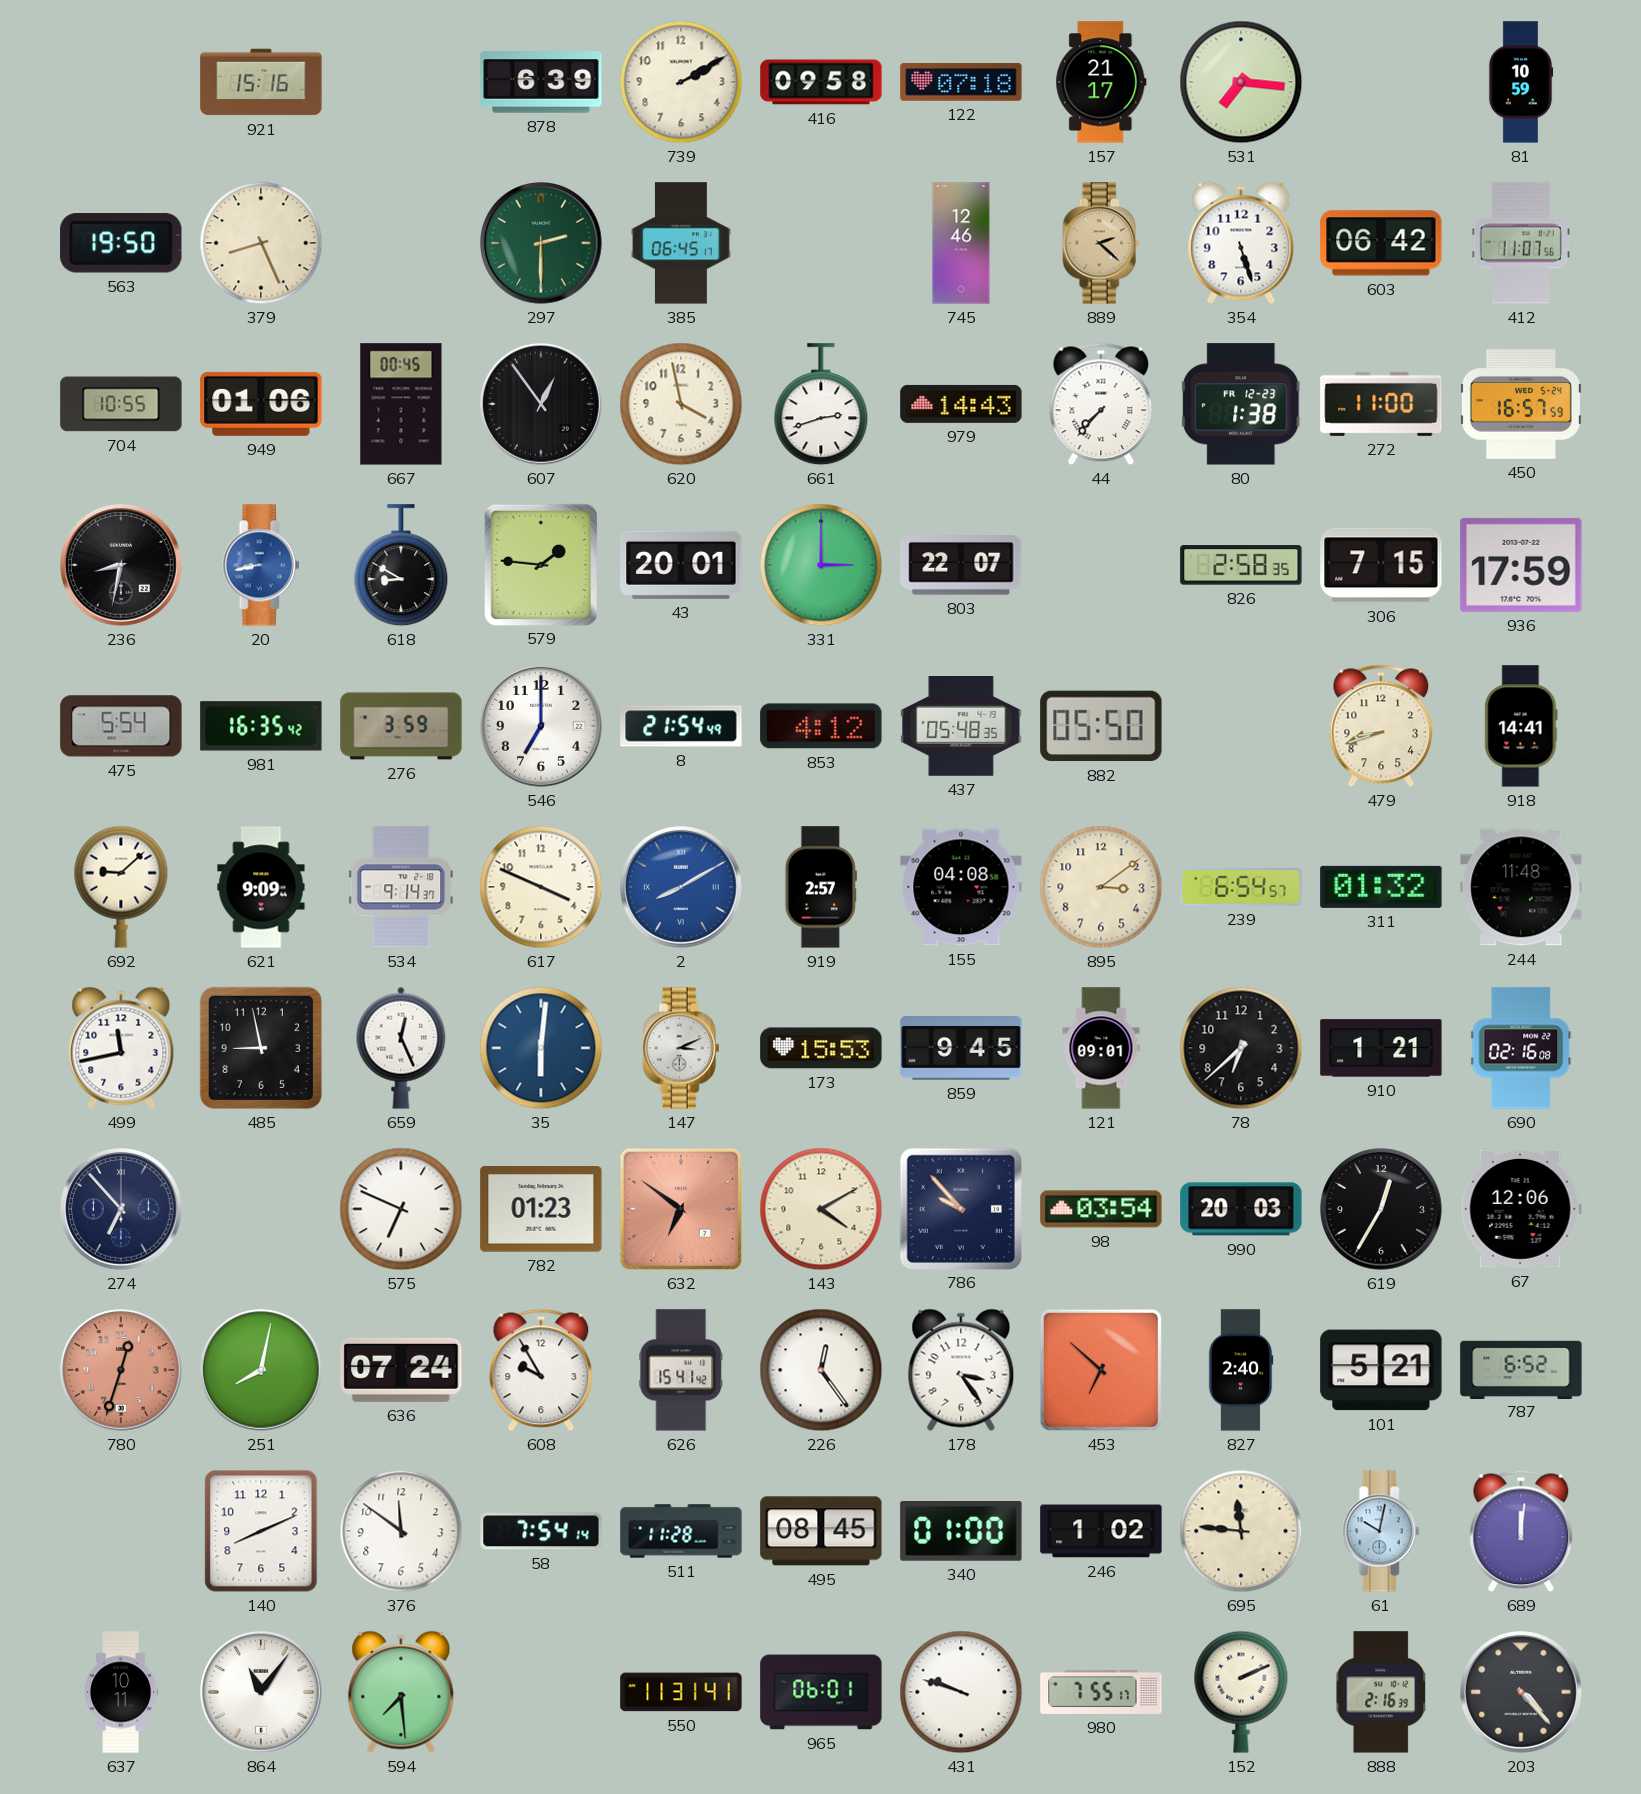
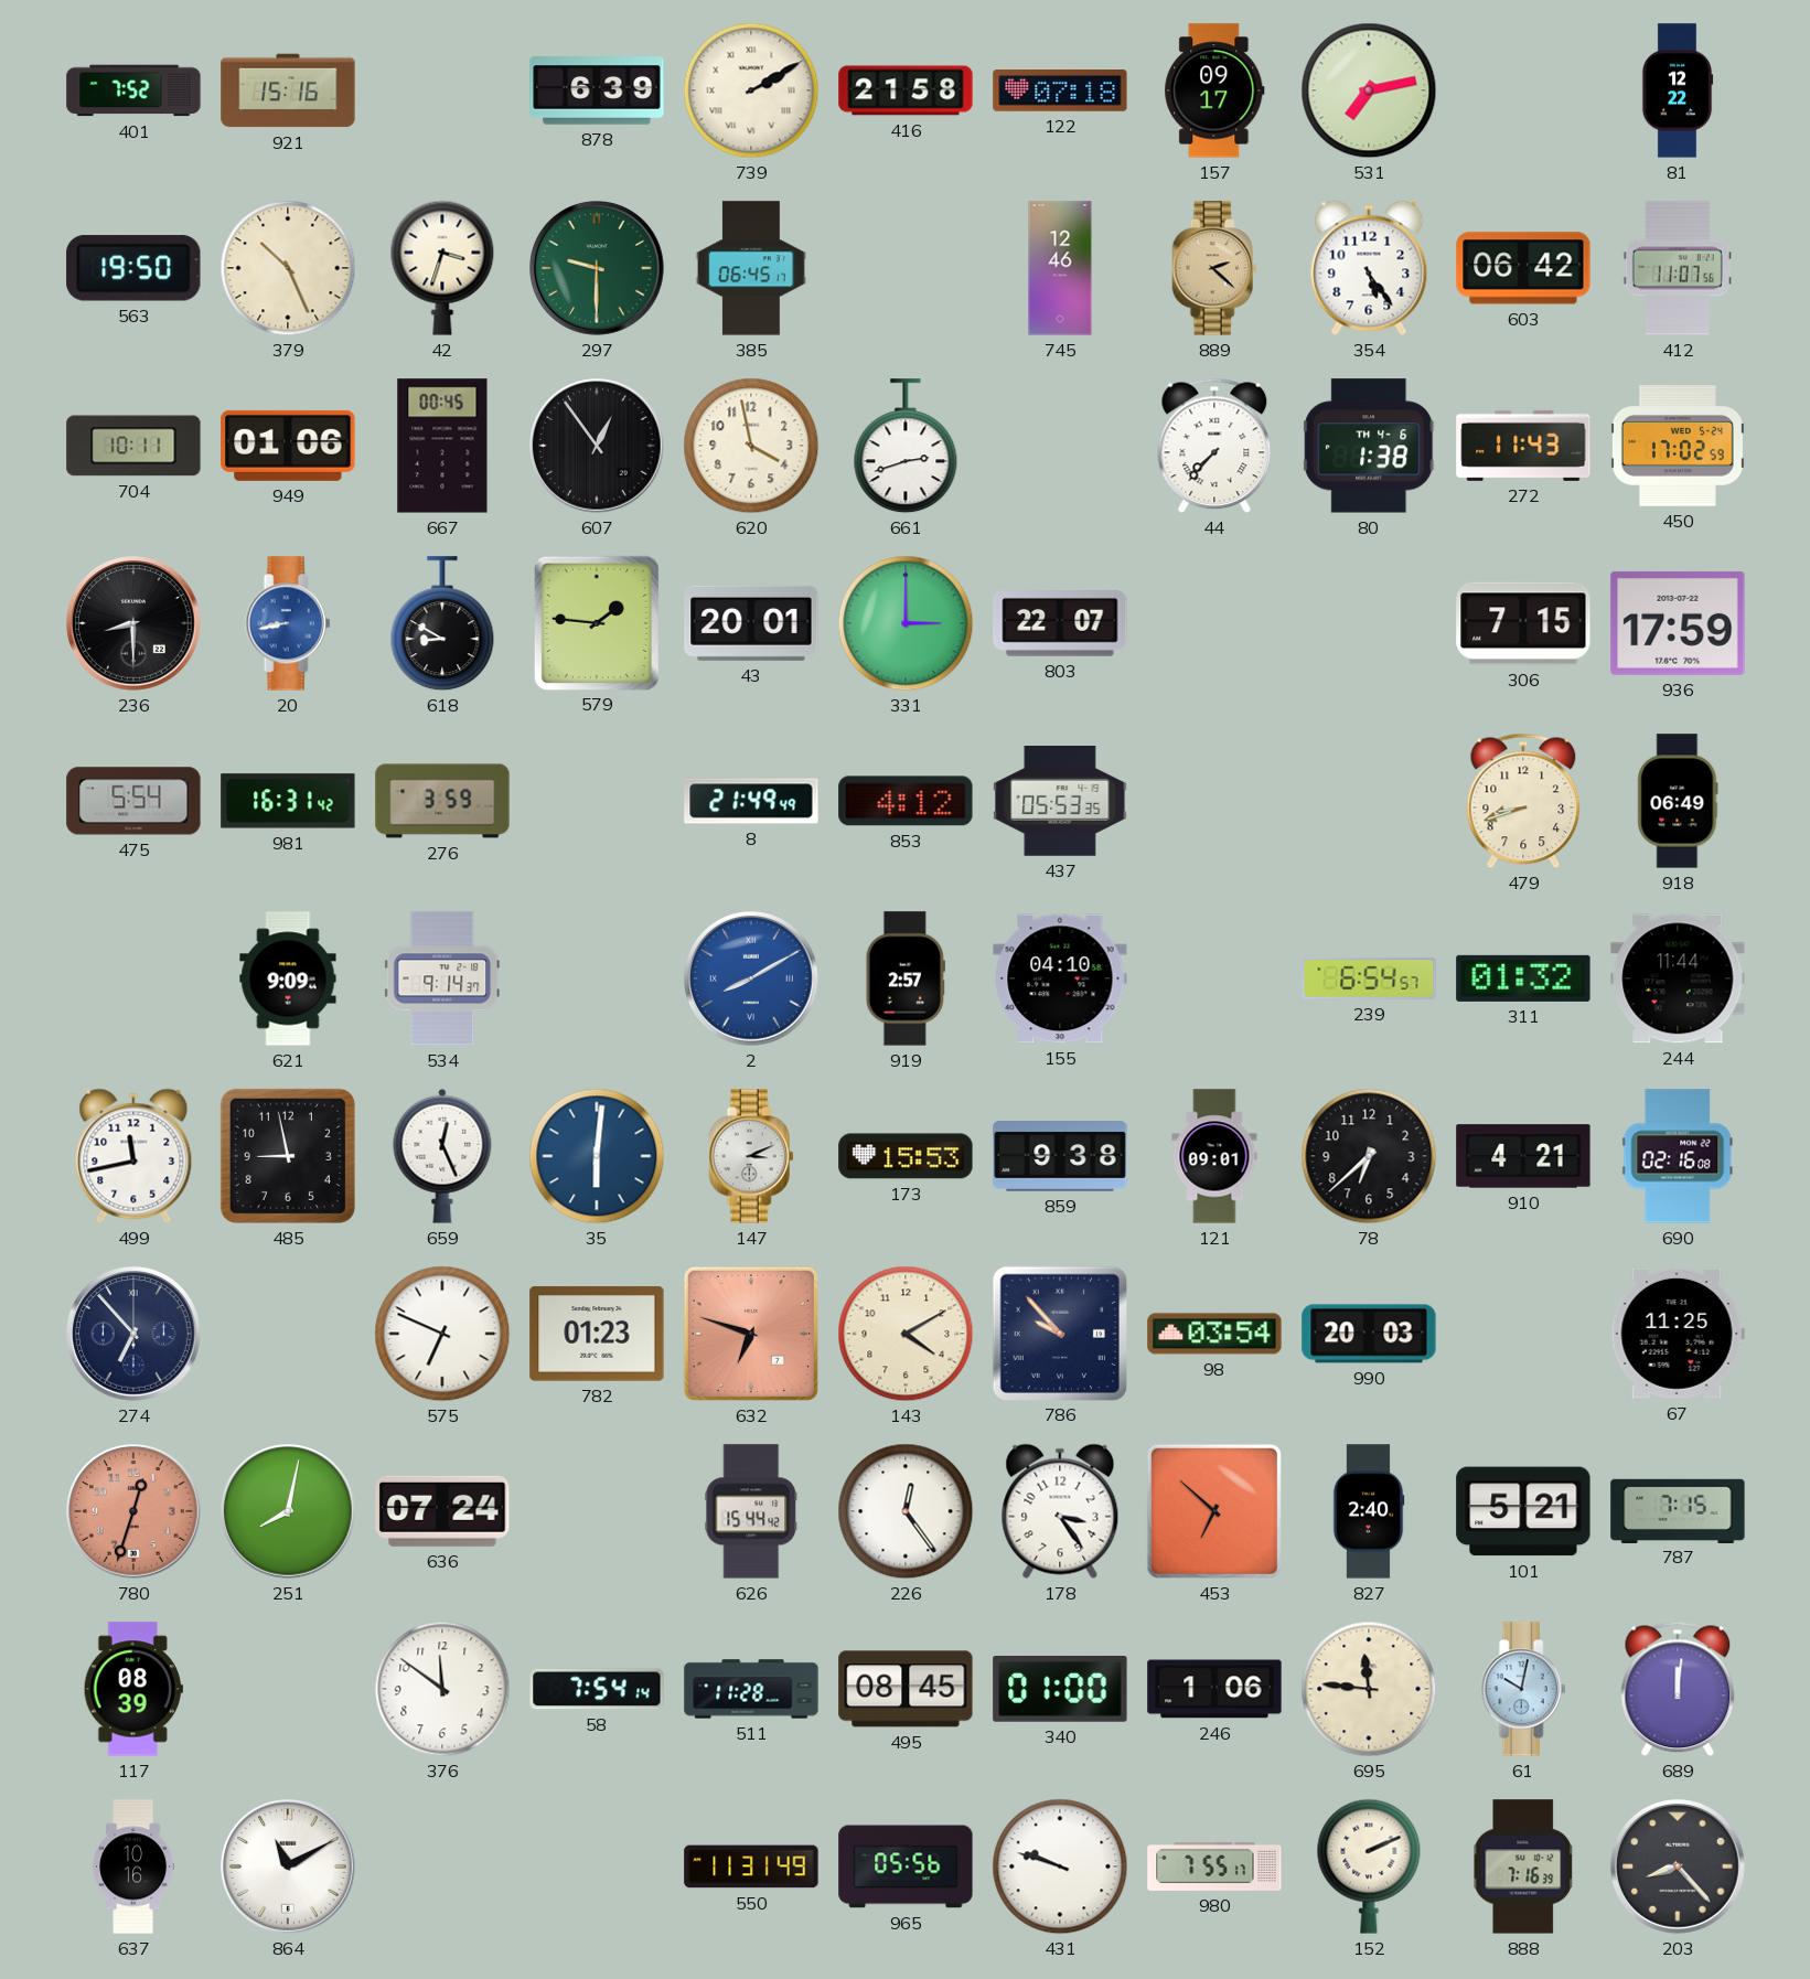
401: none -> 7:52
739 numerals: Arabic -> Roman
416: 09:58 -> 21:58
157: 21:17 -> 09:17
531: 7:16 -> 7:13
81: 10:59 -> 12:22
379: 8:26 -> 10:26
42: none -> 3:33
297: 2:30 -> 9:30
354: 5:27 -> 5:24
704: 10:55 -> 10:11
979: 14:43 -> none
80 date: FR 12-23 -> TH 4-6
272: 11:00 -> 11:43
450: 16:57 -> 17:02
236: 8:32 -> 8:30
826: 2:58 -> none
981: 16:35 -> 16:31
546: 7:00 -> none
8: 21:54 -> 21:49
437: 05:48 -> 05:53
882: 05:50 -> none
918: 14:41 -> 06:49
692: 9:08 -> none
617: 3:49 -> none
155: 04:08 -> 04:10
895: 3:09 -> none
244: 11:48 -> 11:44
859: 9:45 -> 9:38
910: 1:21 -> 4:21
632: 6:51 -> 6:48
619: 12:35 -> none
67: 12:06 -> 11:25
608: 9:55 -> none
626: 15:41 -> 15:44
787: 6:52 -> 7:15
117: none -> 08:39
140: 8:11 -> none
246: 1:02 -> 1:06
637: 10:11 -> 10:16
864: 11:06 -> 11:10
594: 7:29 -> none
550: 11:31:41 -> 11:31:49
965: 06:01 -> 05:56
888: 2:16 -> 7:16
203: 4:23 -> 8:23
